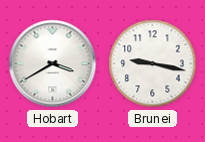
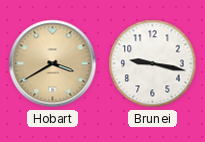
Hobart dial: white -> champagne
